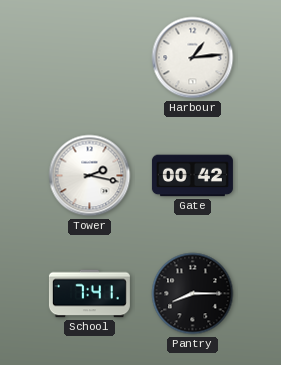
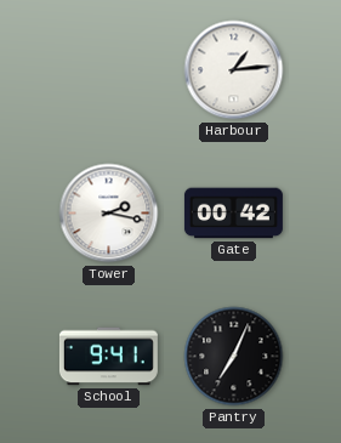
School: 7:41 -> 9:41
Pantry: 8:15 -> 7:04
